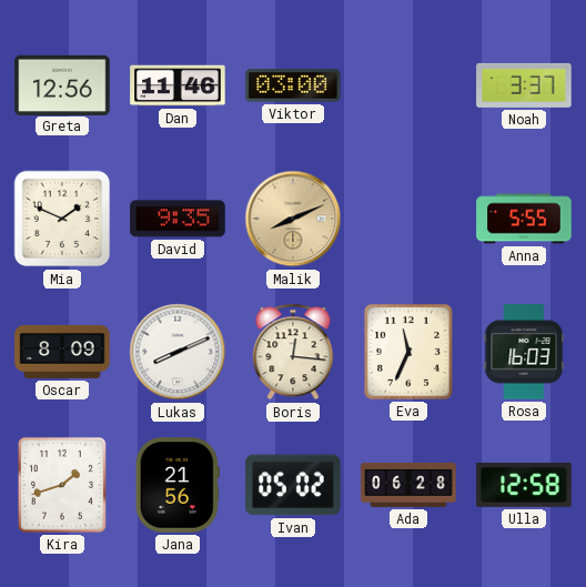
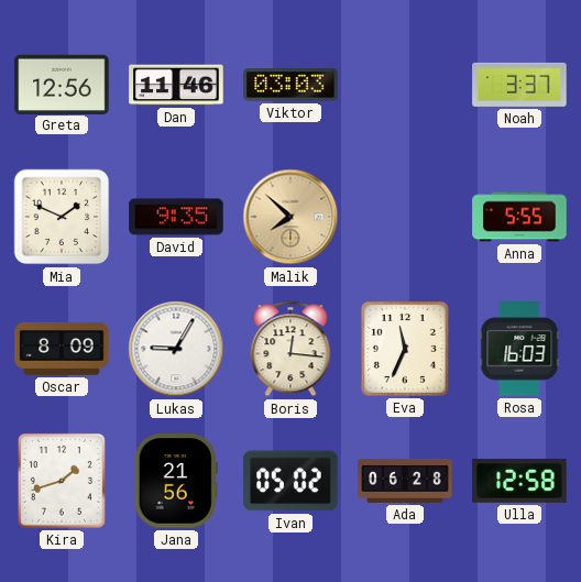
Viktor: 03:00 -> 03:03
Malik: 8:11 -> 7:52
Lukas: 8:11 -> 9:05
